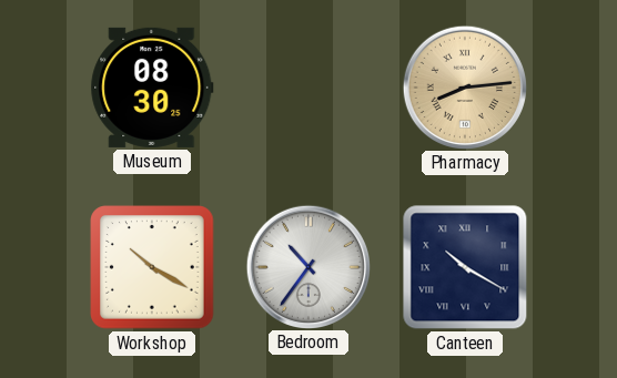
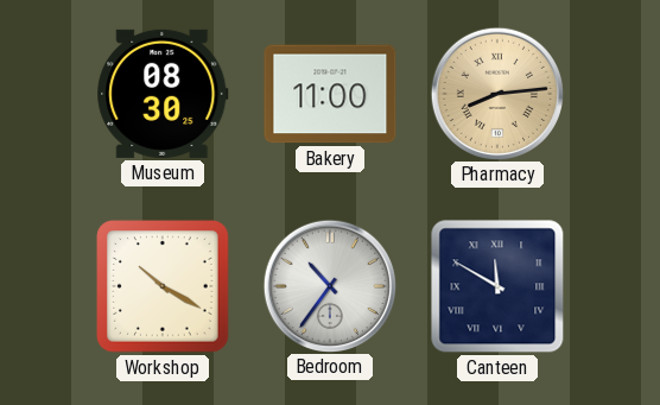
Bakery: none -> 11:00
Canteen: 10:20 -> 11:50
